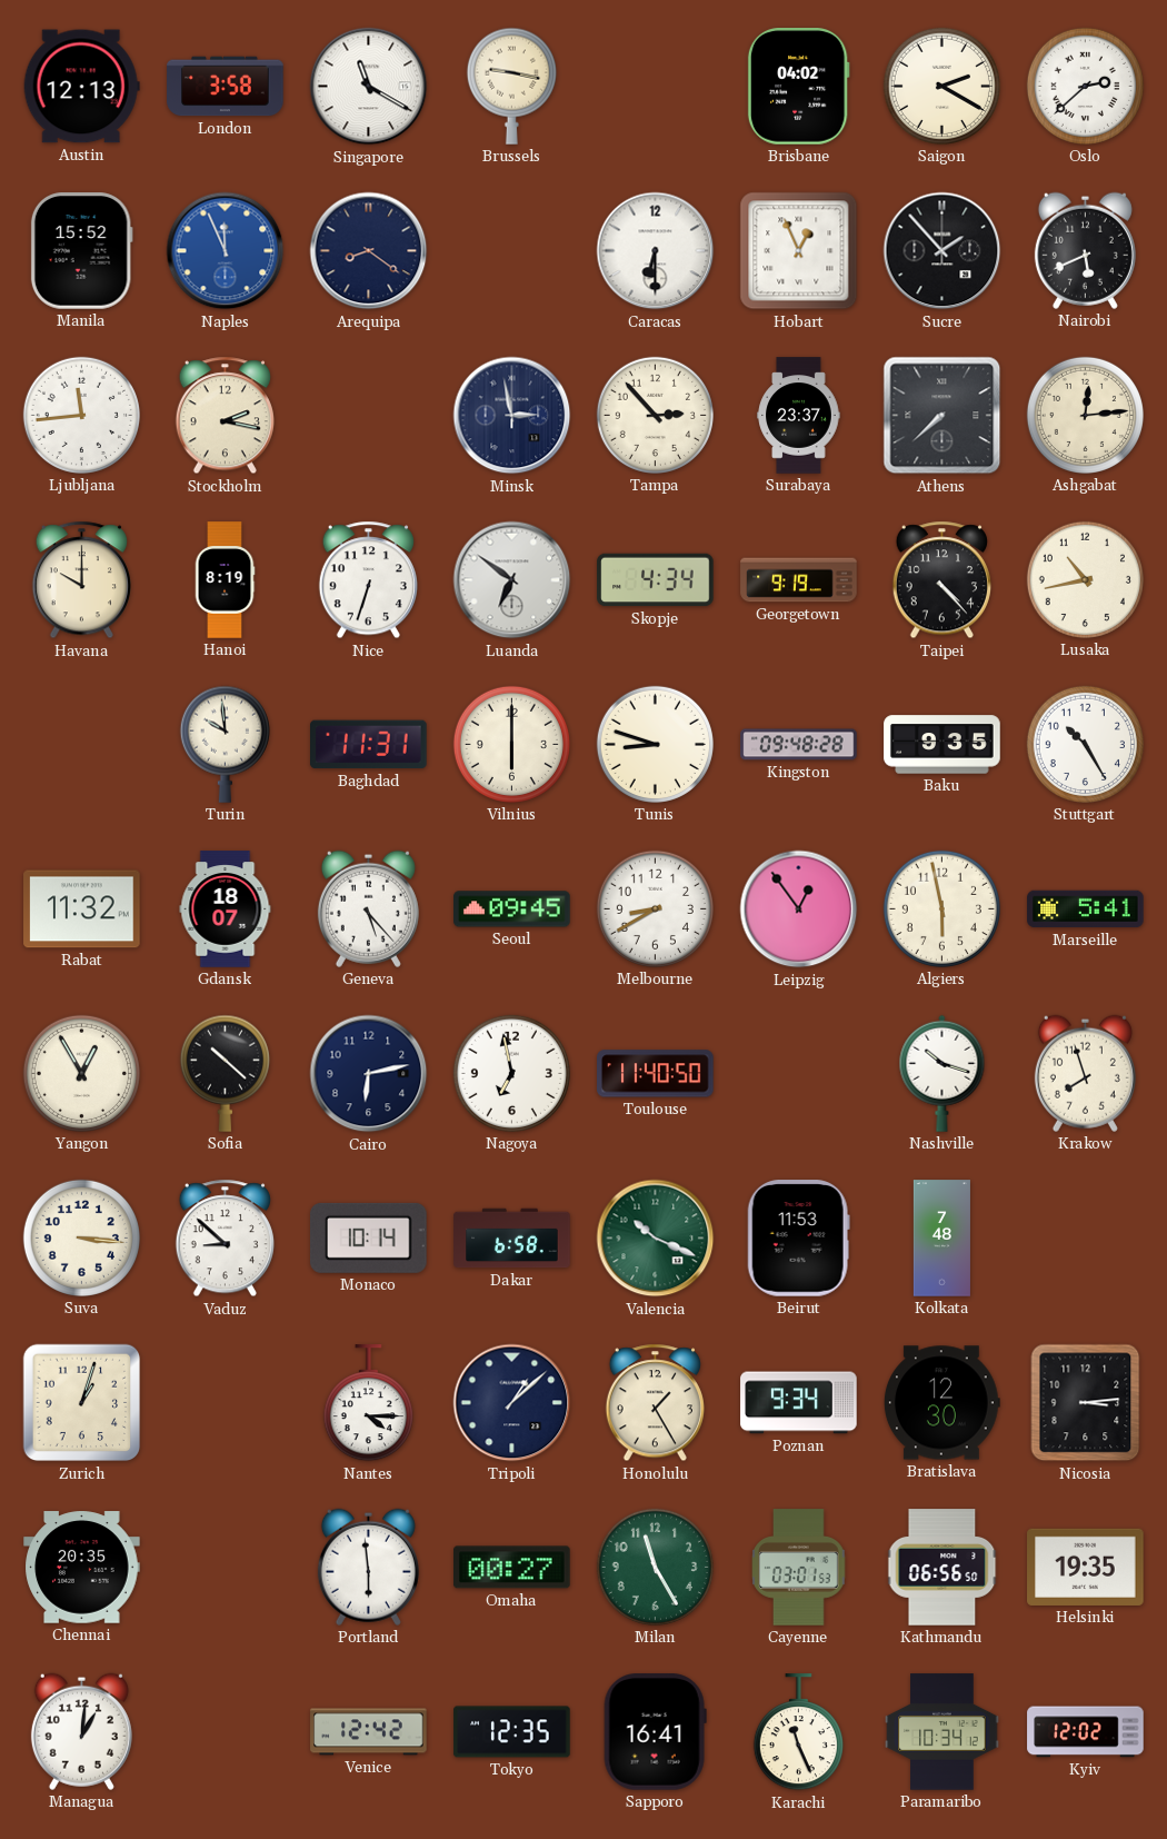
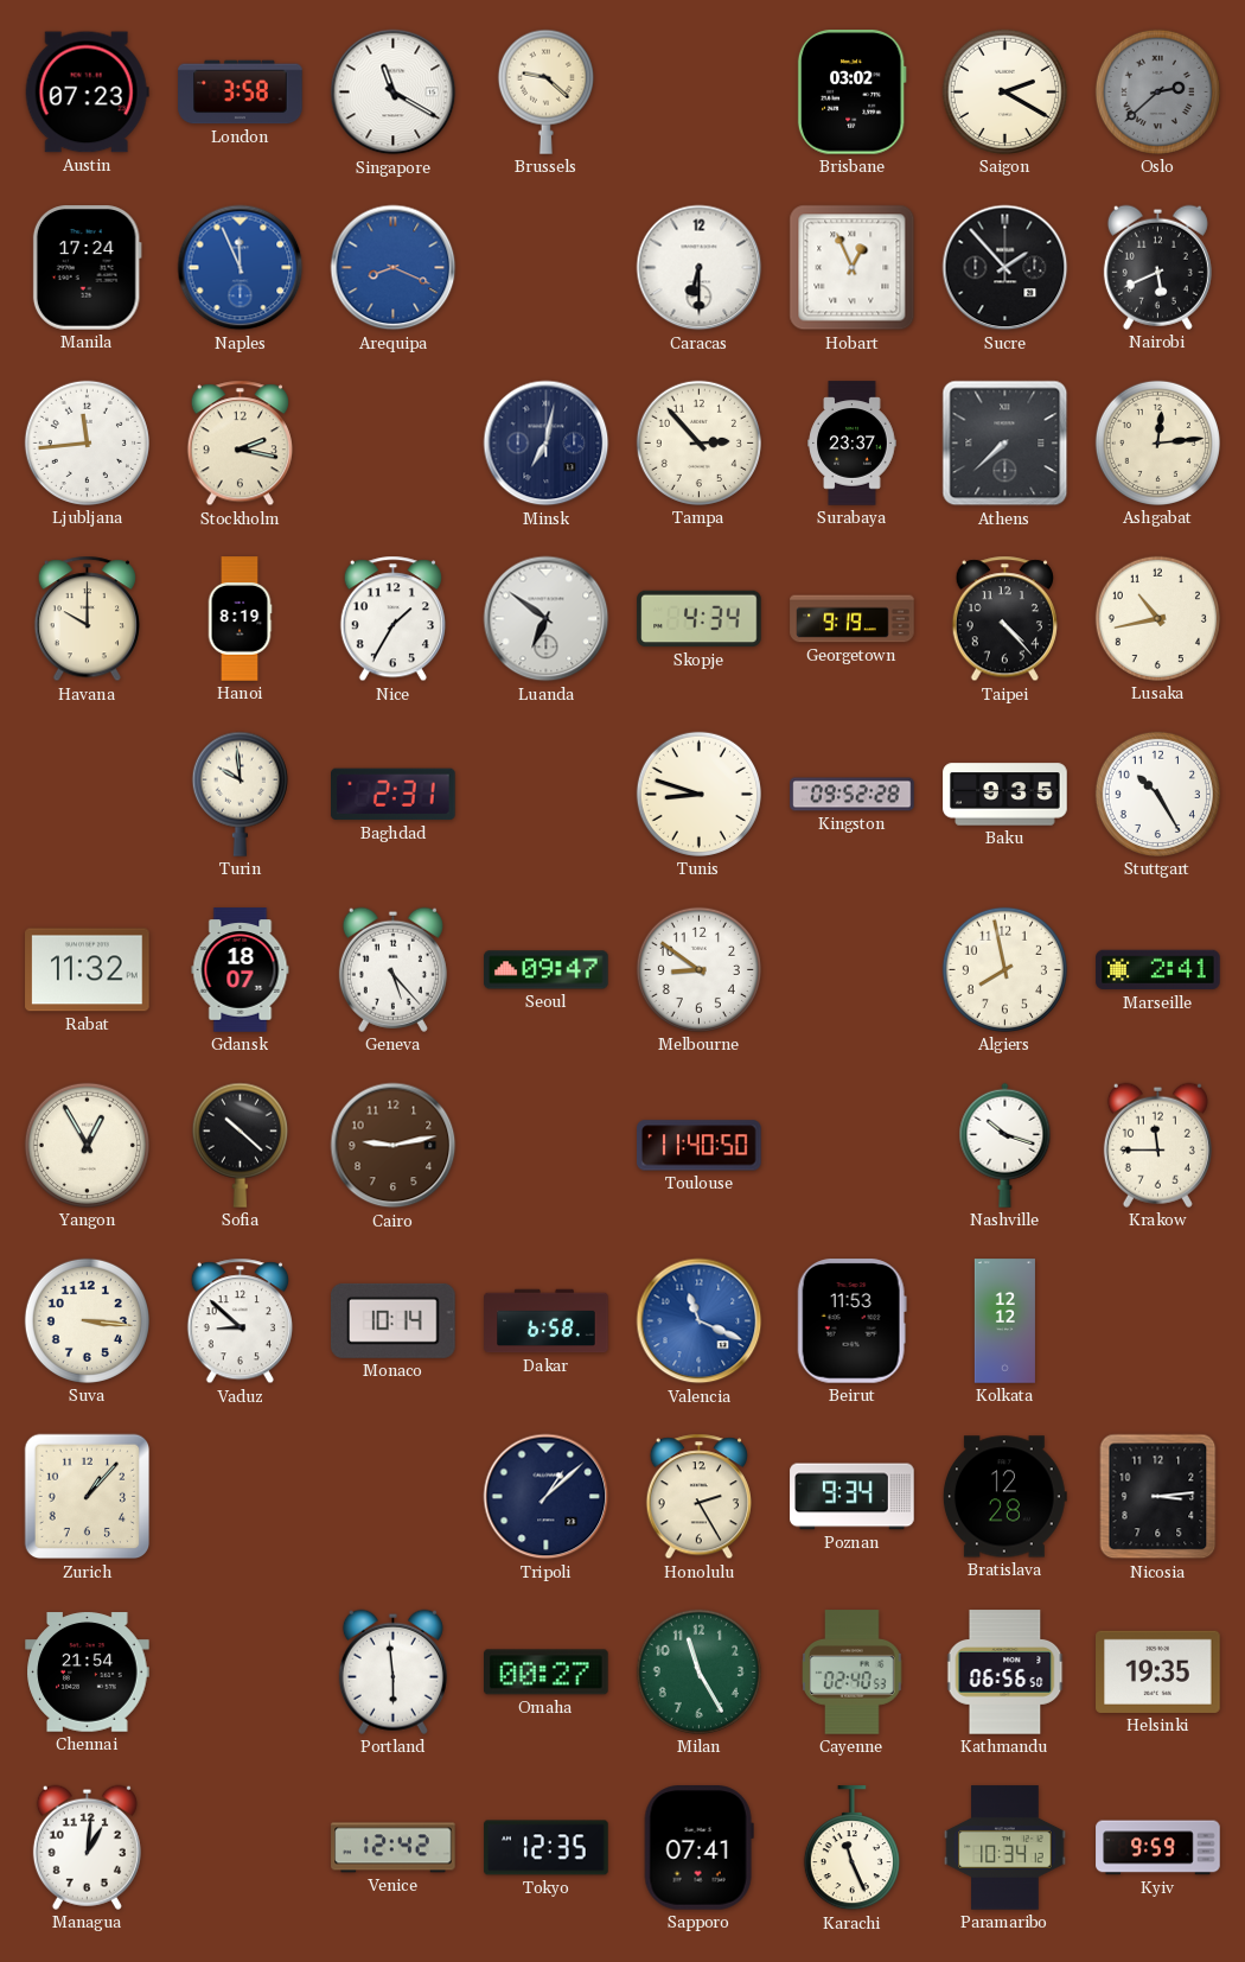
Austin: 12:13 -> 07:23
Brussels: 9:17 -> 9:22
Brisbane: 04:02 -> 03:02
Oslo dial: white -> grey
Manila: 15:52 -> 17:24
Arequipa: 8:21 -> 8:19
Arequipa dial: navy -> blue
Minsk: 2:58 -> 7:02
Nice: 6:33 -> 1:35
Baghdad: 11:31 -> 2:31
Vilnius: 6:00 -> none
Kingston: 09:48 -> 09:52
Seoul: 09:45 -> 09:47
Melbourne: 8:40 -> 8:51
Leipzig: 12:54 -> none
Algiers: 5:58 -> 7:58
Marseille: 5:41 -> 2:41
Cairo: 6:13 -> 9:13
Cairo dial: navy -> brown
Nagoya: 6:58 -> none
Krakow: 7:57 -> 11:45
Valencia: 10:19 -> 11:19
Valencia dial: green -> blue
Kolkata: 7:48 -> 12:12
Zurich: 1:03 -> 1:07
Nantes: 4:15 -> none
Honolulu: 1:25 -> 2:25
Bratislava: 12:30 -> 12:28
Chennai: 20:35 -> 21:54
Cayenne: 03:01 -> 02:40
Sapporo: 16:41 -> 07:41
Kyiv: 12:02 -> 9:59
